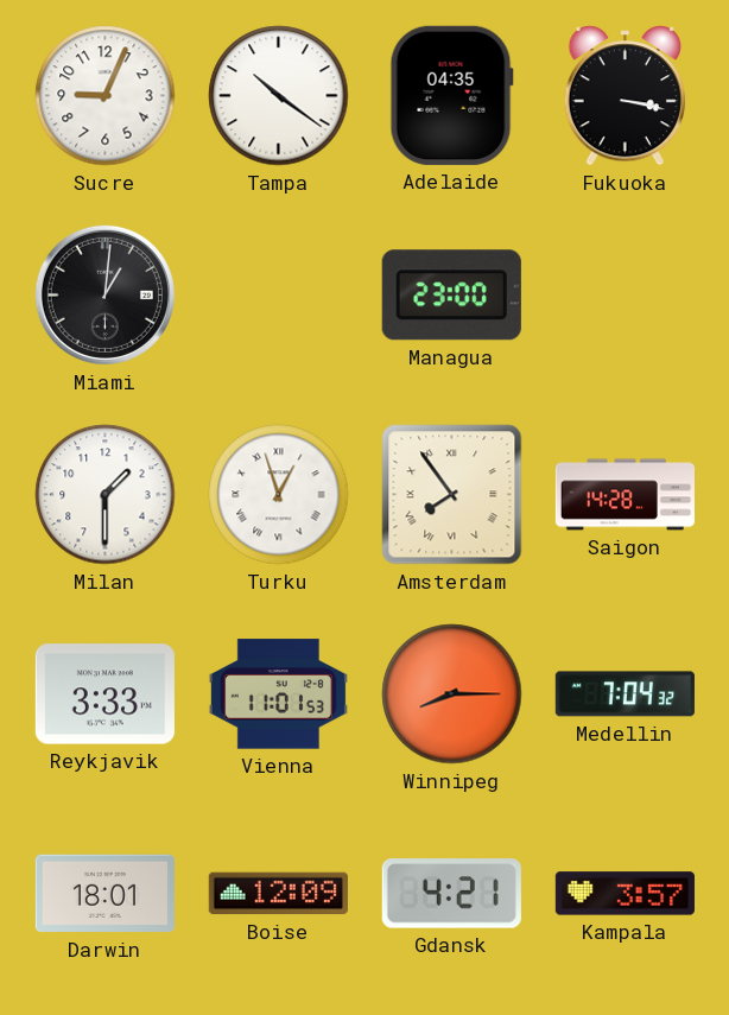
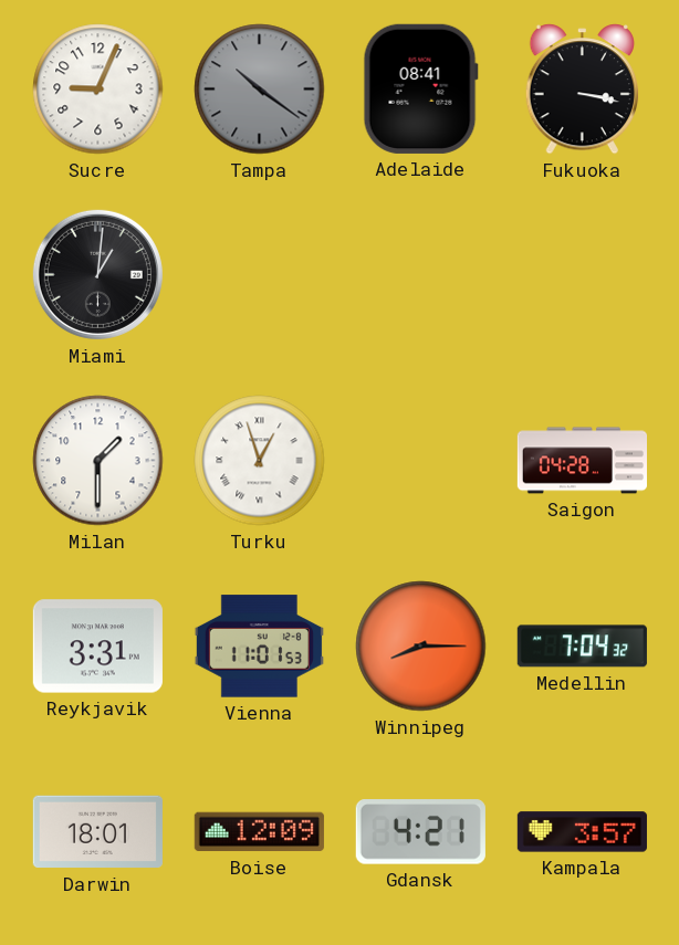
Tampa dial: white -> grey
Adelaide: 04:35 -> 08:41
Managua: 23:00 -> none
Amsterdam: 7:54 -> none
Saigon: 14:28 -> 04:28
Reykjavik: 3:33 -> 3:31
